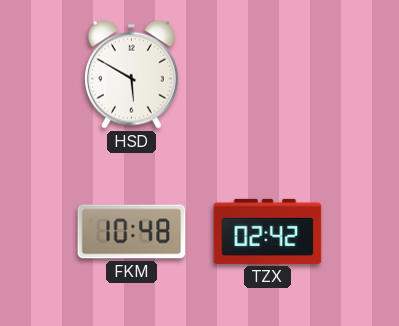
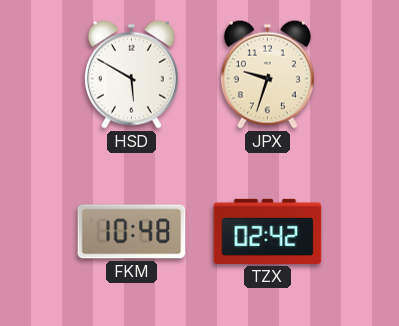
JPX: none -> 9:33
